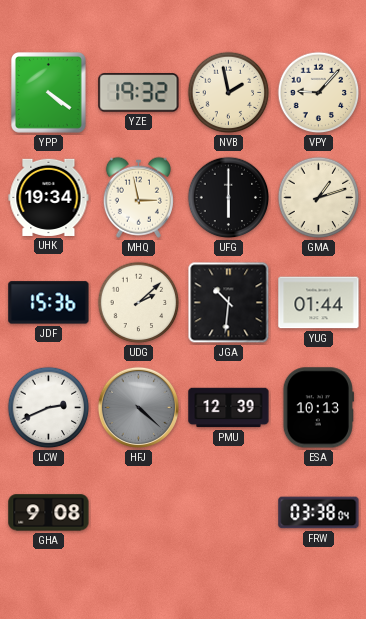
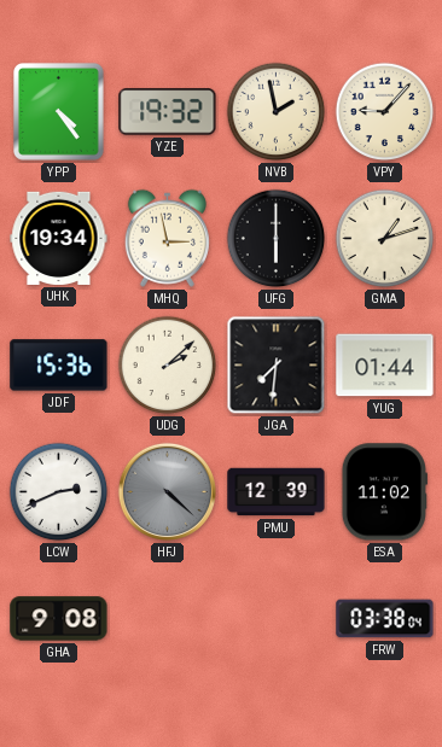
YPP: 4:21 -> 4:24
JGA: 10:31 -> 7:31
ESA: 10:13 -> 11:02
